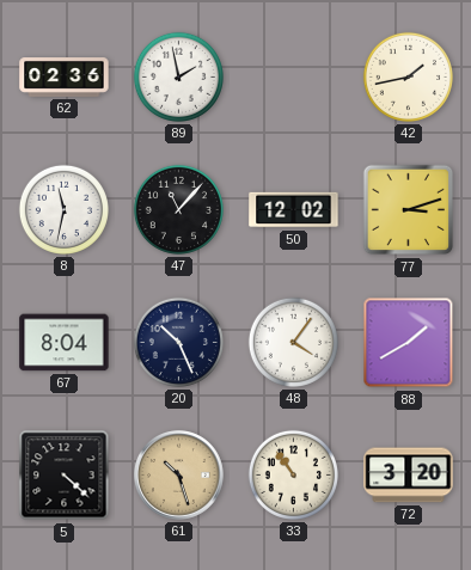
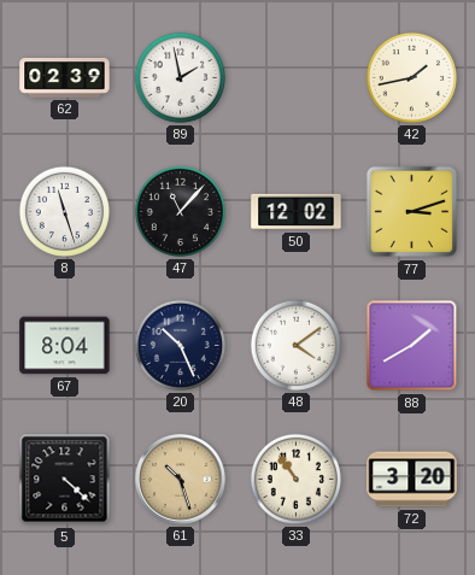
62: 02:36 -> 02:39
8: 11:32 -> 11:27
48: 4:06 -> 4:09
